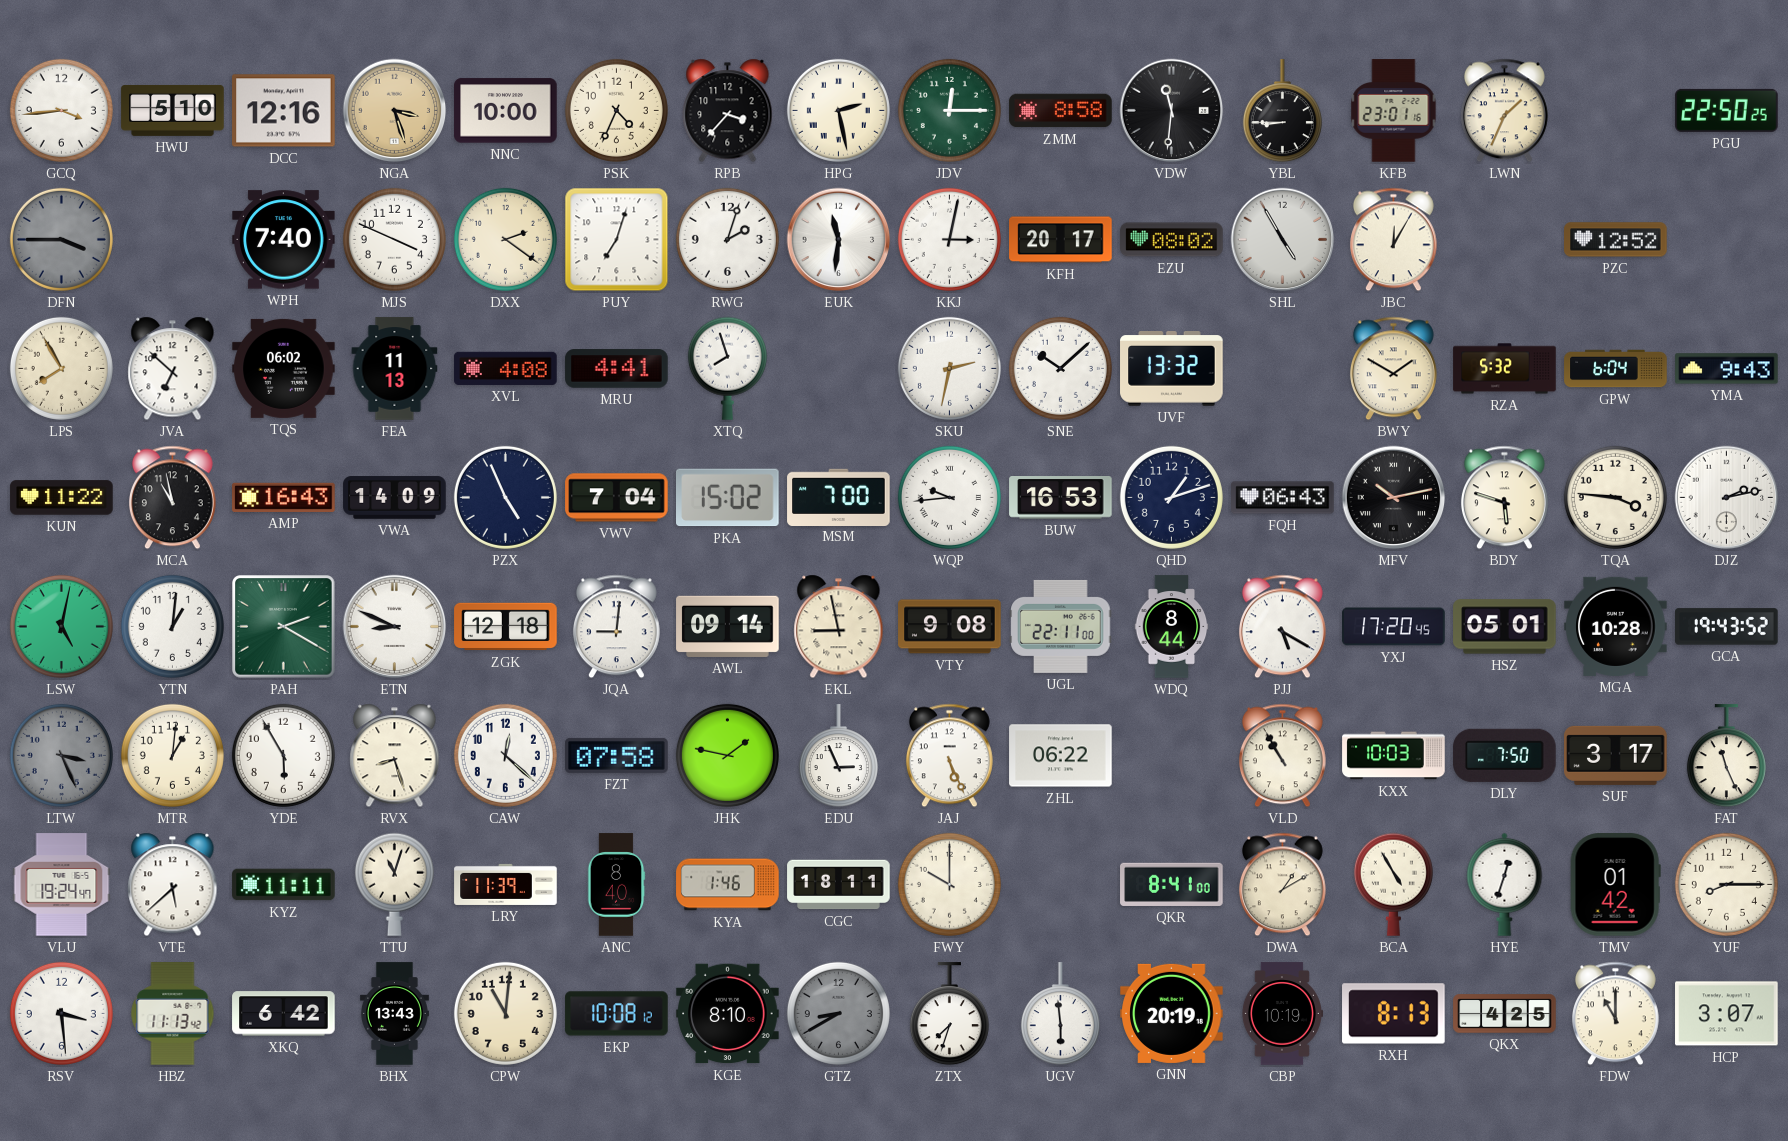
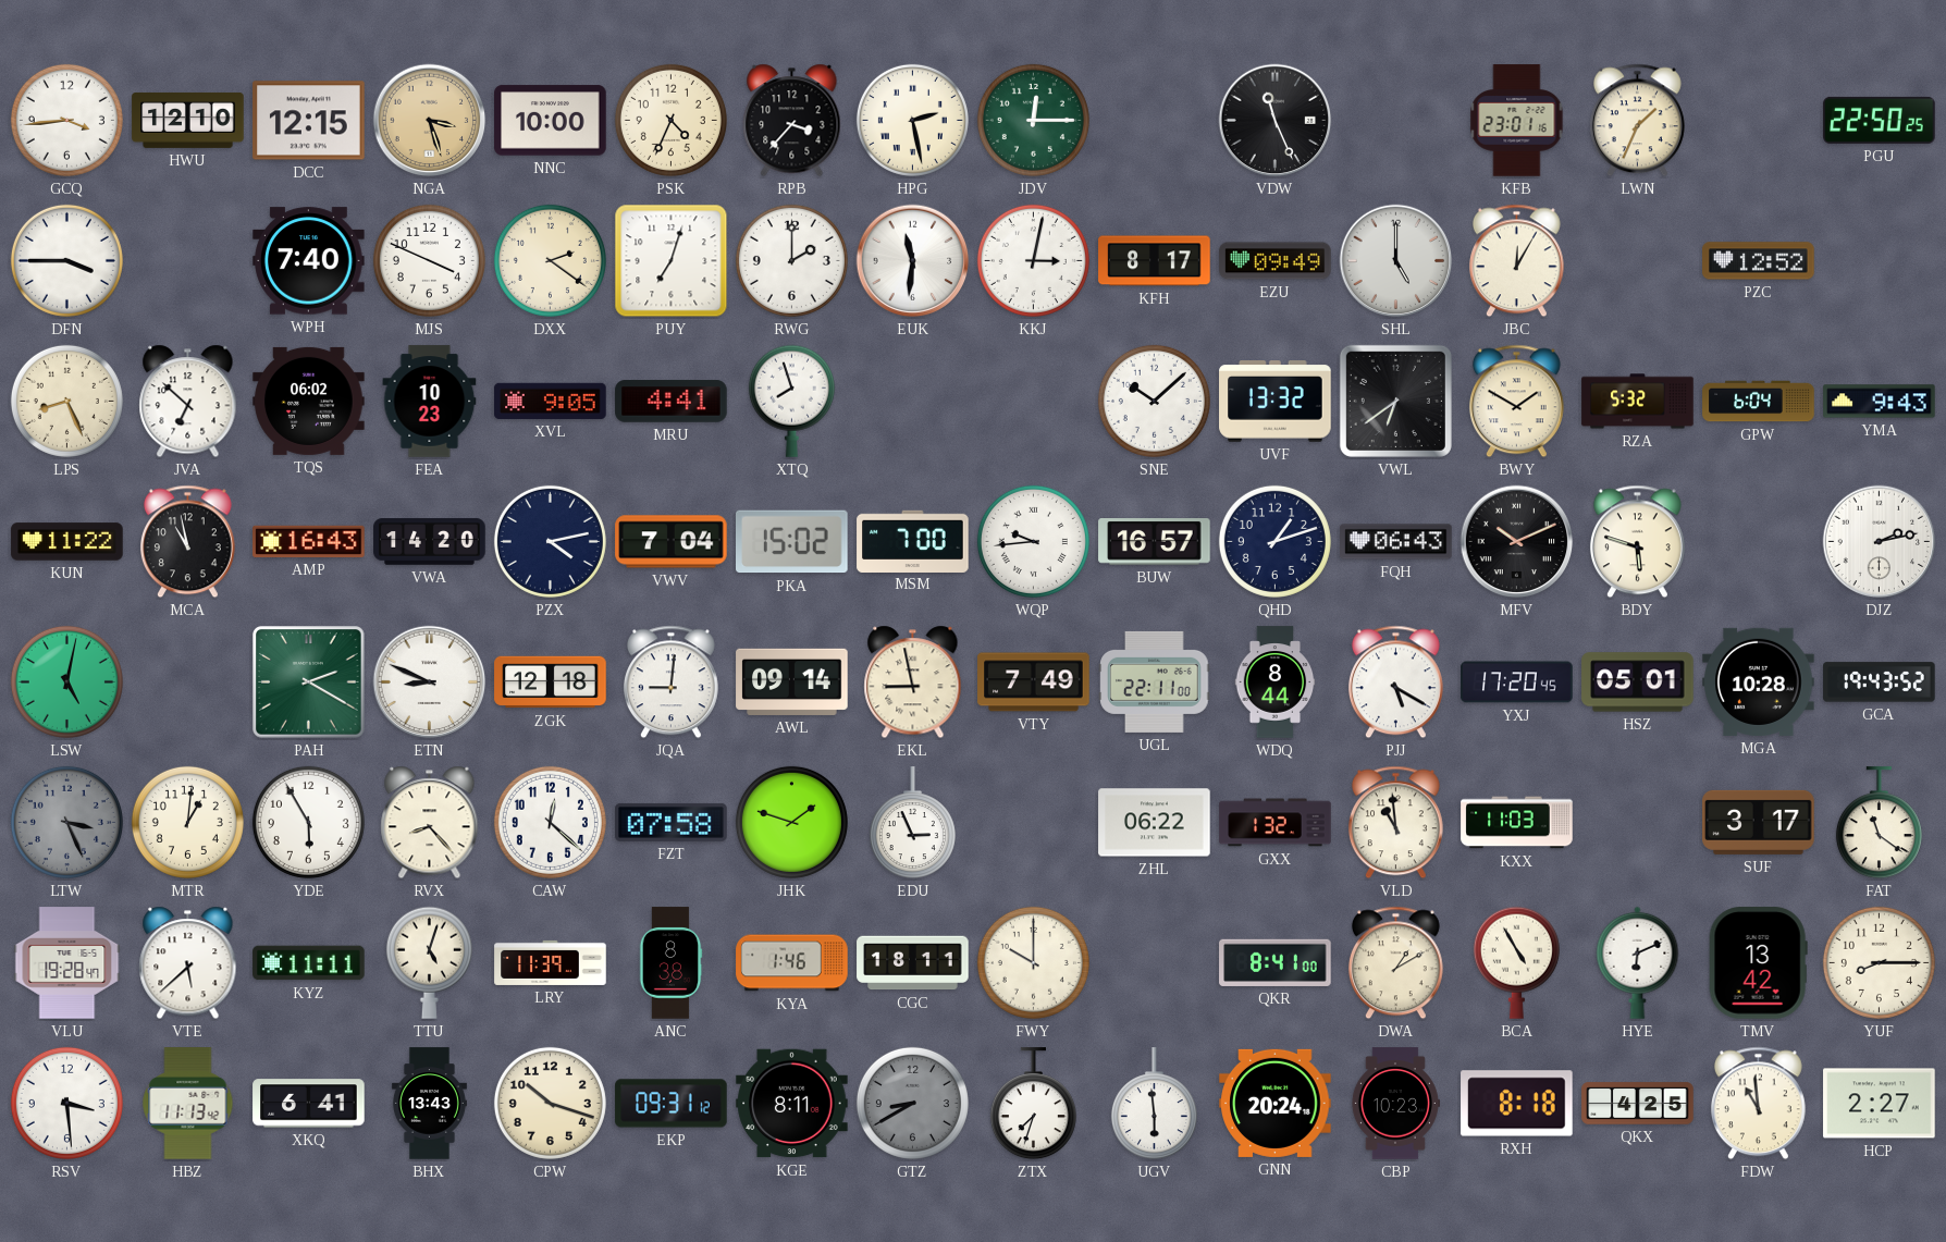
HWU: 5:10 -> 12:10
DCC: 12:16 -> 12:15
ZMM: 8:58 -> none
VDW: 11:31 -> 11:26
YBL: 8:45 -> none
DFN dial: grey -> white
RWG: 2:03 -> 2:00
KFH: 20:17 -> 8:17
EZU: 08:02 -> 09:49
SHL: 4:55 -> 5:00
LPS: 7:55 -> 8:26
FEA: 11:13 -> 10:23
XVL: 4:08 -> 9:05
SKU: 2:32 -> none
VWL: none -> 6:39
VWA: 14:09 -> 14:20
PZX: 4:56 -> 4:13
BUW: 16:53 -> 16:57
MFV: 10:13 -> 10:11
TQA: 3:46 -> none
YTN: 1:01 -> none
VTY: 9:08 -> 7:49
RVX: 8:27 -> 8:23
JHK: 1:47 -> 1:48
JAJ: 5:26 -> none
GXX: none -> 1:32
VLD: 10:55 -> 10:59
KXX: 10:03 -> 11:03
DLY: 7:50 -> none
FAT: 11:26 -> 11:21
VLU: 19:24 -> 19:28
TTU: 11:03 -> 5:03
ANC: 8:40 -> 8:38
HYE: 12:33 -> 6:11
TMV: 01:42 -> 13:42
XKQ: 6:42 -> 6:41
CPW: 11:01 -> 10:18
EKP: 10:08 -> 09:31
KGE: 8:10 -> 8:11
GNN: 20:19 -> 20:24
CBP: 10:19 -> 10:23
RXH: 8:13 -> 8:18
FDW: 11:00 -> 10:59
HCP: 3:07 -> 2:27
